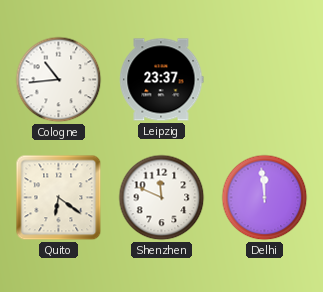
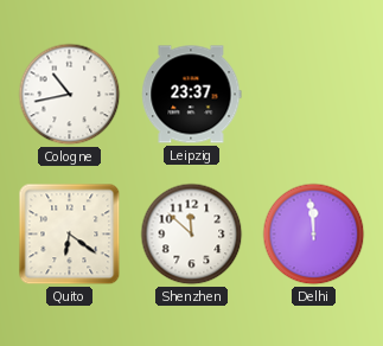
Cologne: 10:44 -> 10:43
Shenzhen: 11:49 -> 11:52
